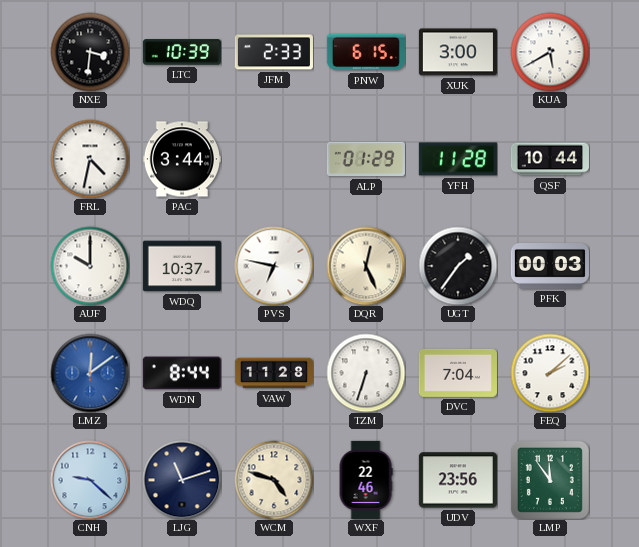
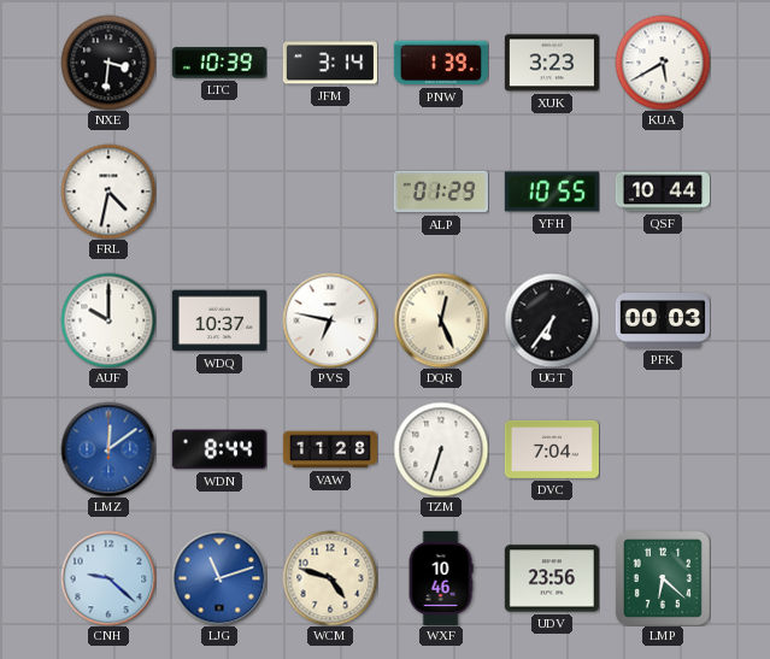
JFM: 2:33 -> 3:14
PNW: 6:15 -> 1:39
XUK: 3:00 -> 3:23
PAC: 3:44 -> none
YFH: 11:28 -> 10:55
UGT: 1:36 -> 6:36
FEQ: 2:08 -> none
LJG dial: navy -> blue
WXF: 22:46 -> 10:46
LMP: 11:54 -> 6:22
